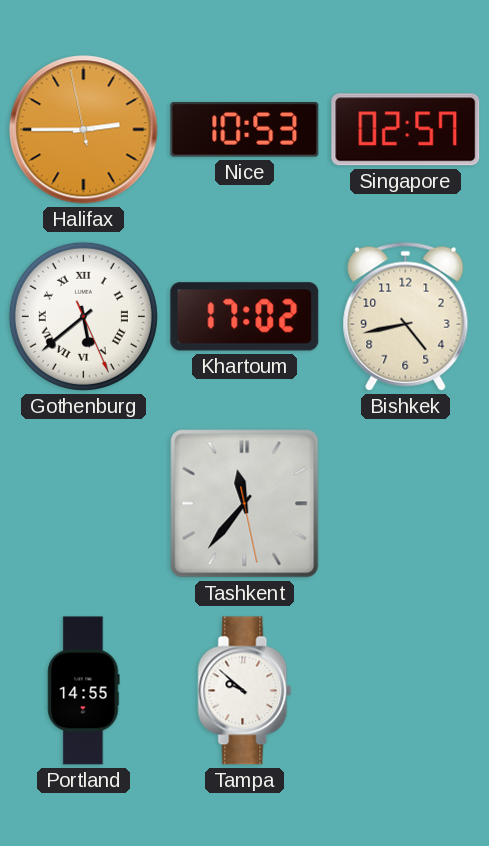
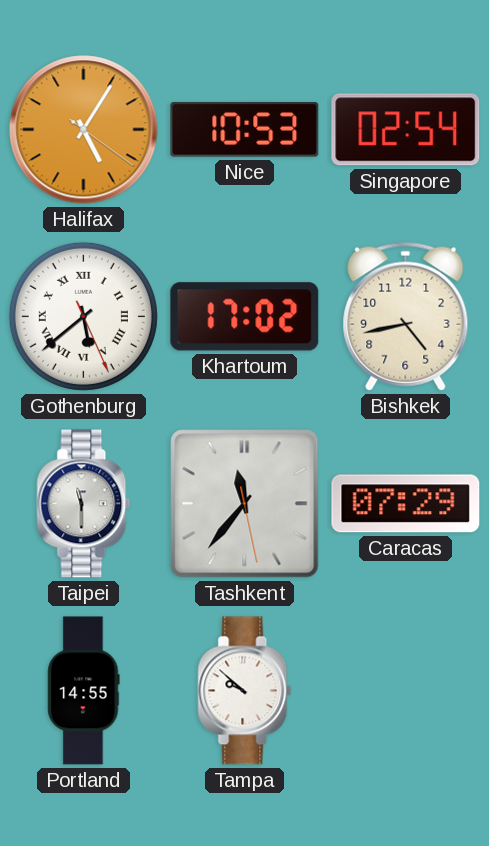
Halifax: 2:44 -> 5:05
Singapore: 02:57 -> 02:54
Taipei: none -> 11:30
Caracas: none -> 07:29
